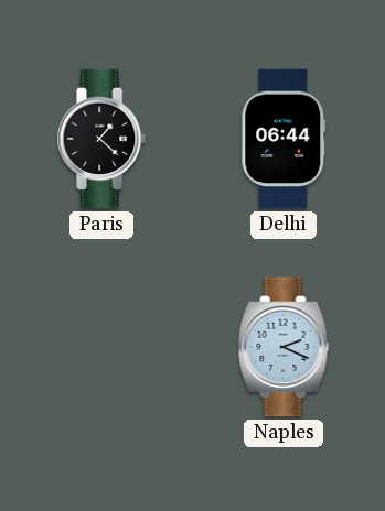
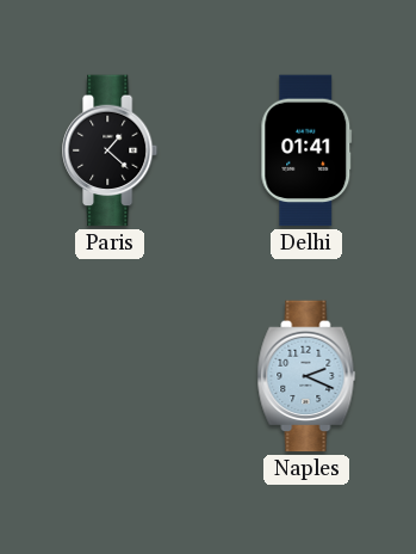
Delhi: 06:44 -> 01:41
